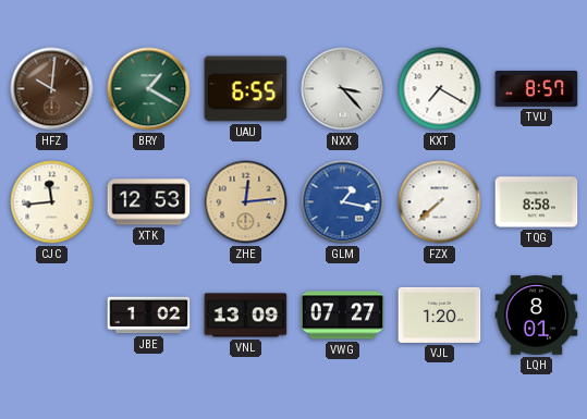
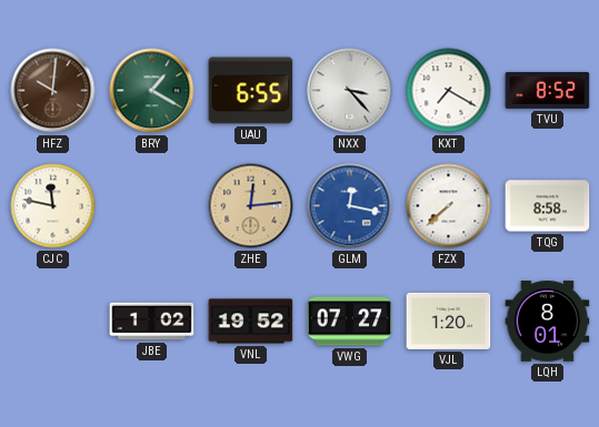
TVU: 8:57 -> 8:52
CJC: 11:44 -> 11:47
XTK: 12:53 -> none
GLM: 1:17 -> 12:17
VNL: 13:09 -> 19:52
